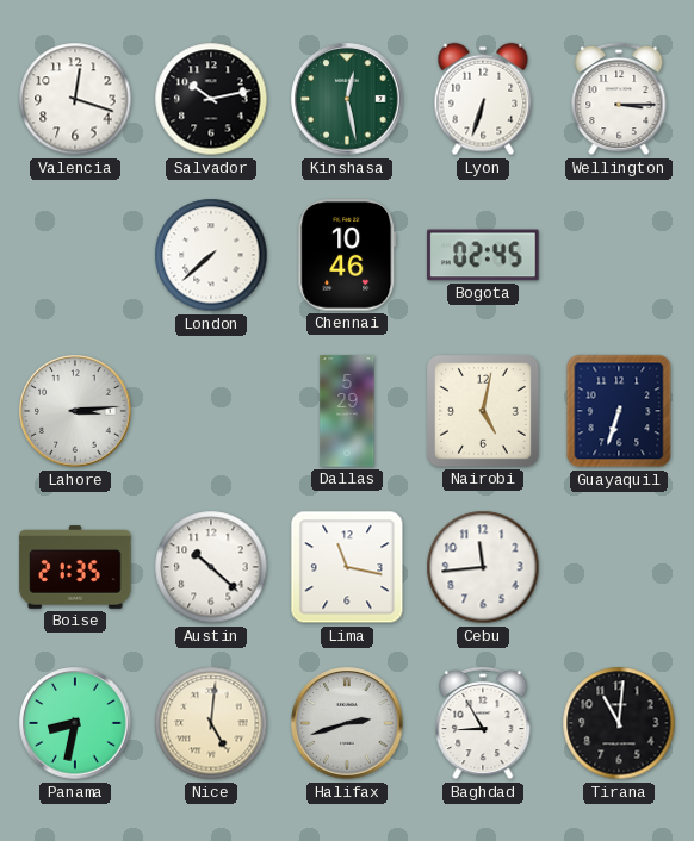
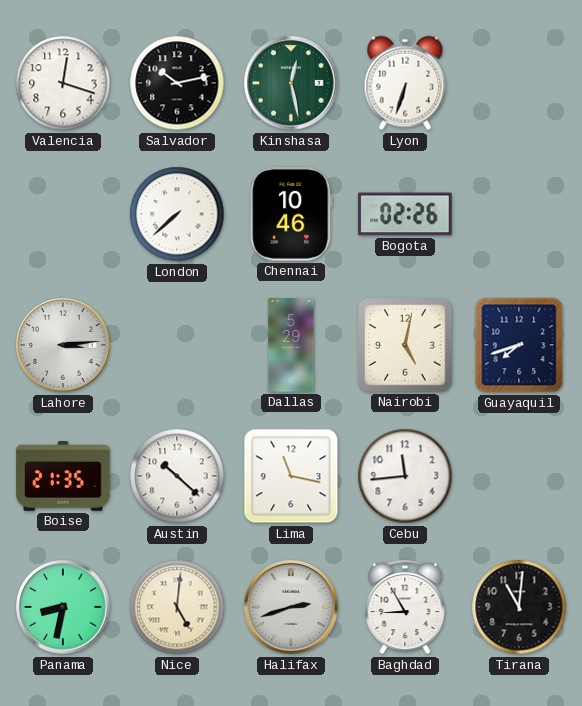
Wellington: 3:15 -> none
Bogota: 02:45 -> 02:26
Guayaquil: 6:33 -> 7:42
